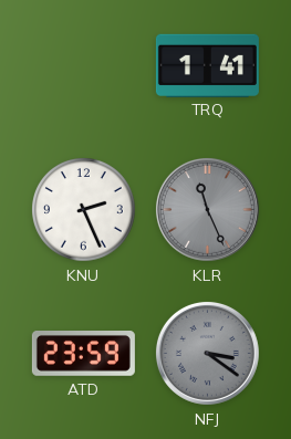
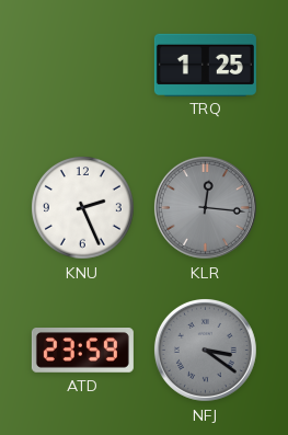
TRQ: 1:41 -> 1:25
KLR: 11:26 -> 12:16
